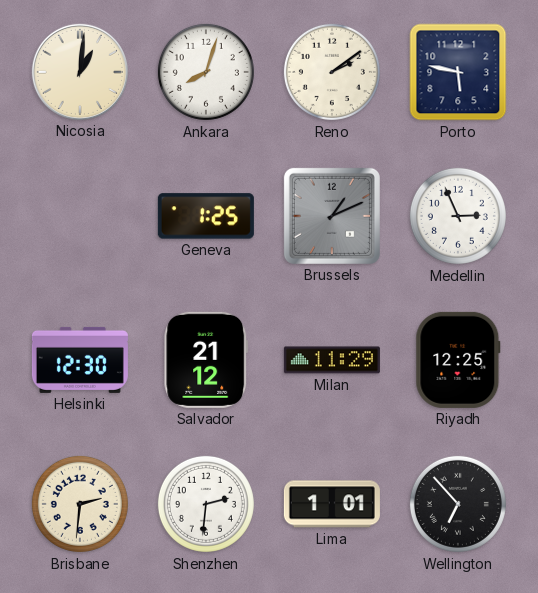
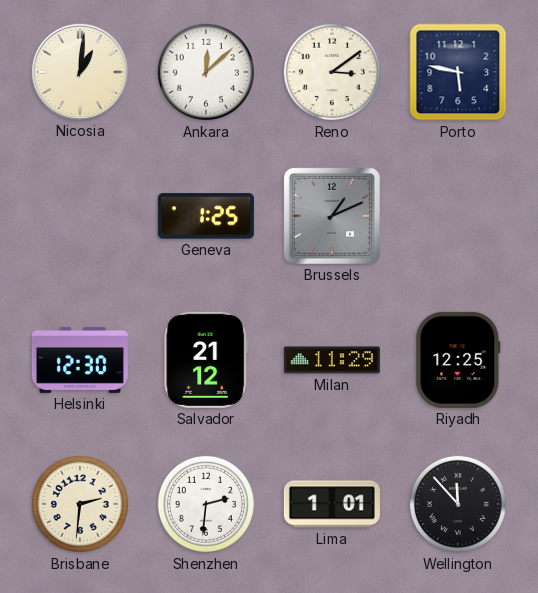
Ankara: 8:03 -> 12:08
Reno: 2:09 -> 3:09
Medellin: 2:56 -> none
Wellington: 6:53 -> 11:53
